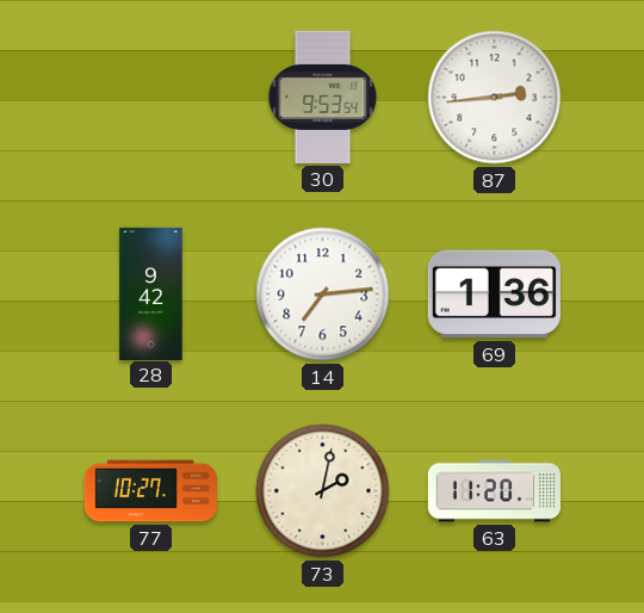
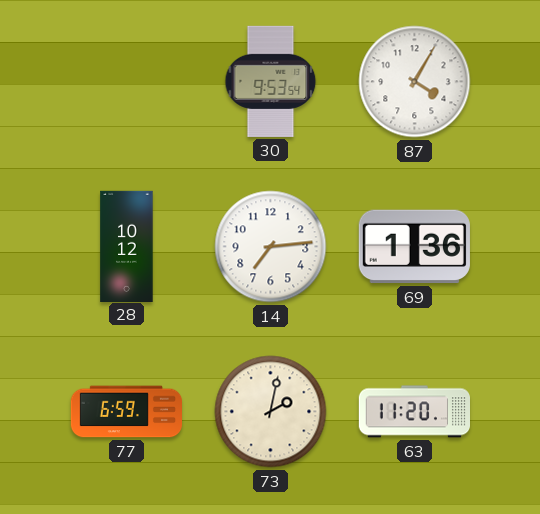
87: 2:44 -> 4:05
28: 9:42 -> 10:12
77: 10:27 -> 6:59
